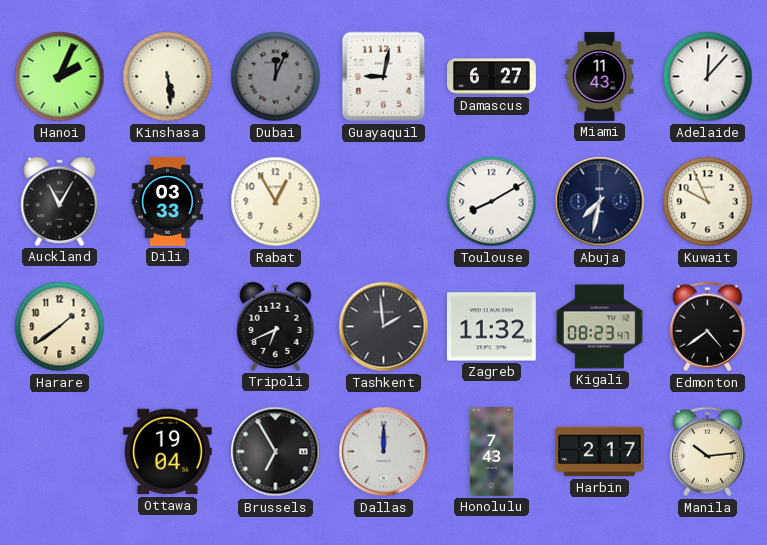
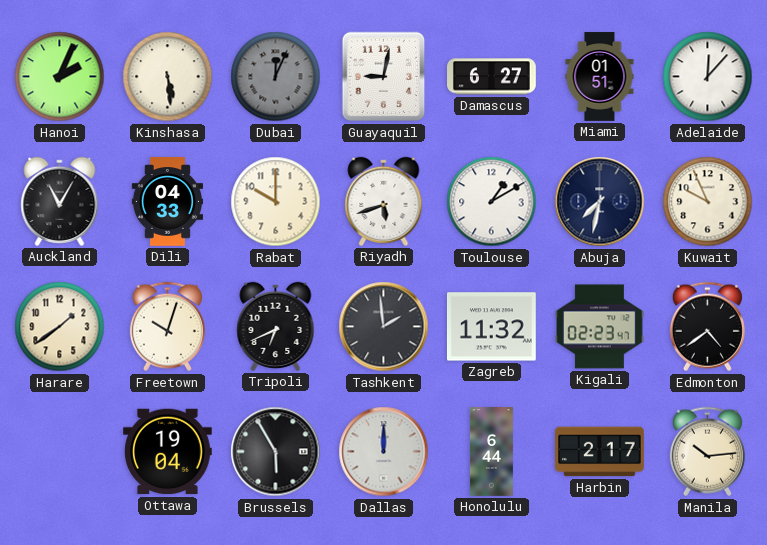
Miami: 11:43 -> 01:51
Dili: 03:33 -> 04:33
Rabat: 12:55 -> 10:00
Riyadh: none -> 5:42
Toulouse: 8:10 -> 1:10
Freetown: none -> 10:03
Kigali: 08:23 -> 02:23
Brussels: 6:55 -> 5:55
Honolulu: 7:43 -> 6:44
